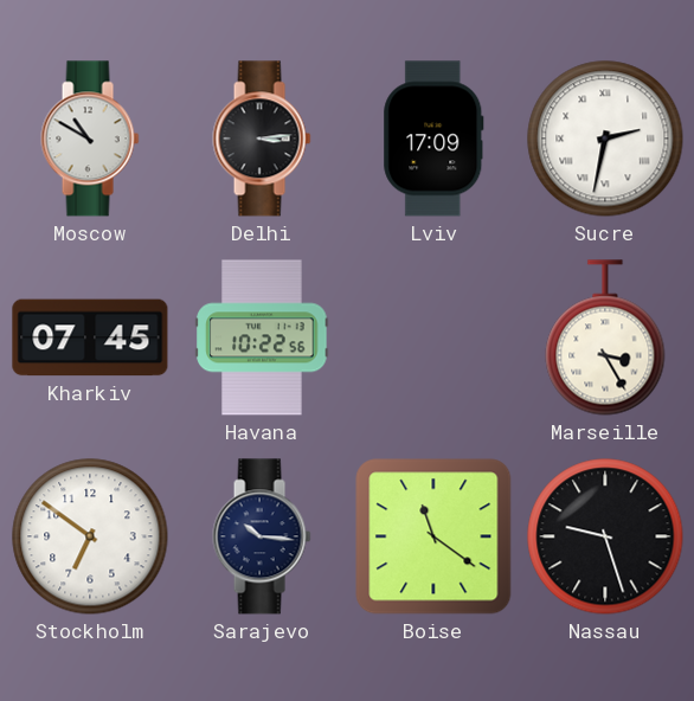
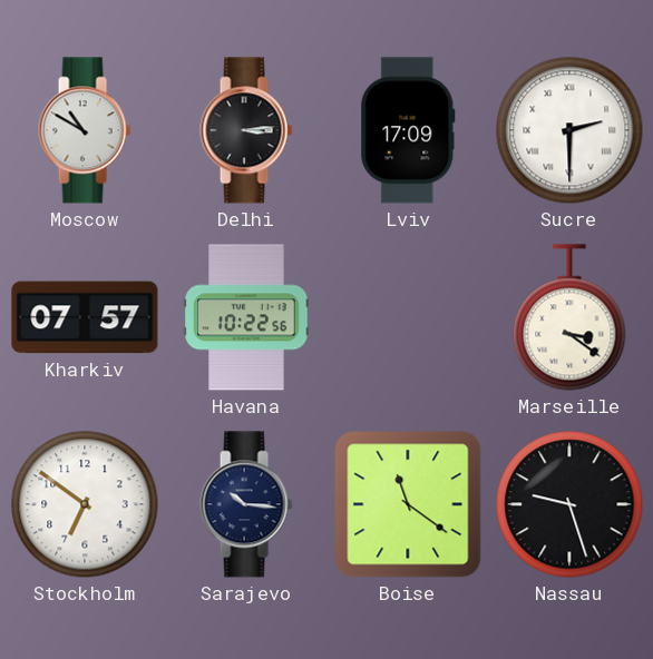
Sucre: 2:32 -> 2:30
Kharkiv: 07:45 -> 07:57
Marseille: 3:25 -> 3:21
